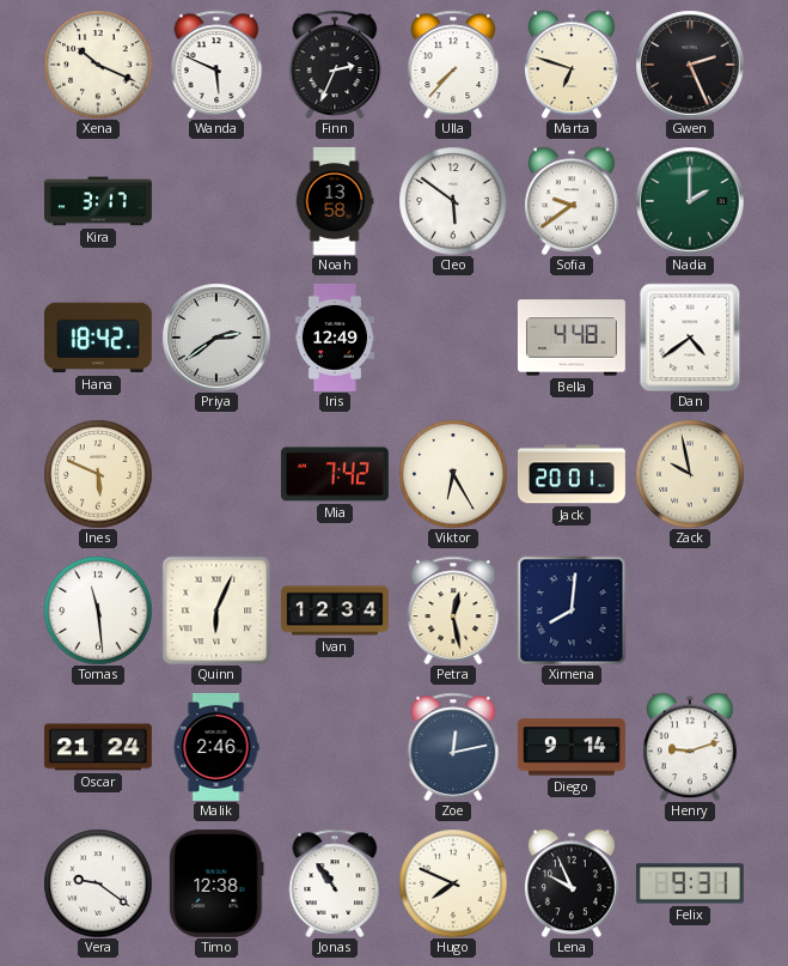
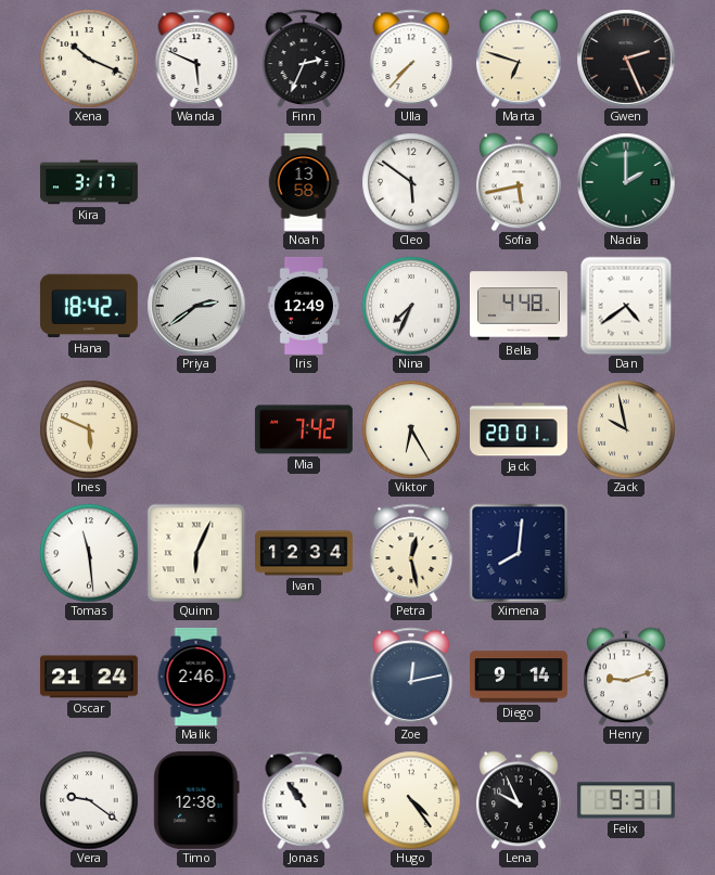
Sofia: 9:39 -> 5:43
Nina: none -> 7:34
Hugo: 7:49 -> 4:24
